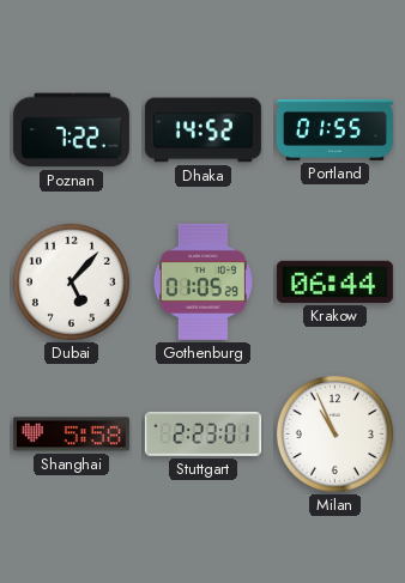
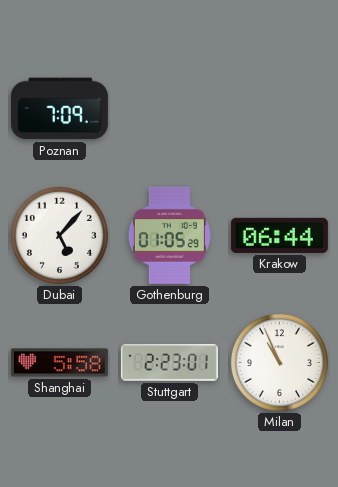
Poznan: 7:22 -> 7:09
Dhaka: 14:52 -> none
Portland: 01:55 -> none
